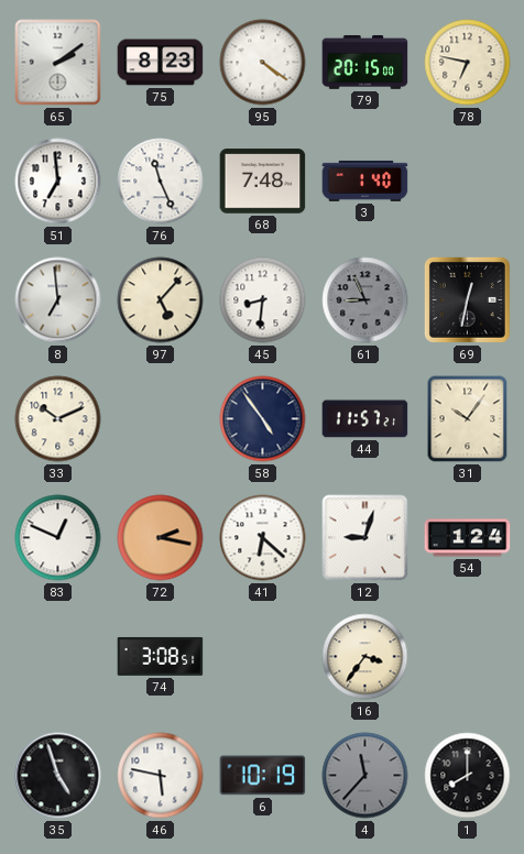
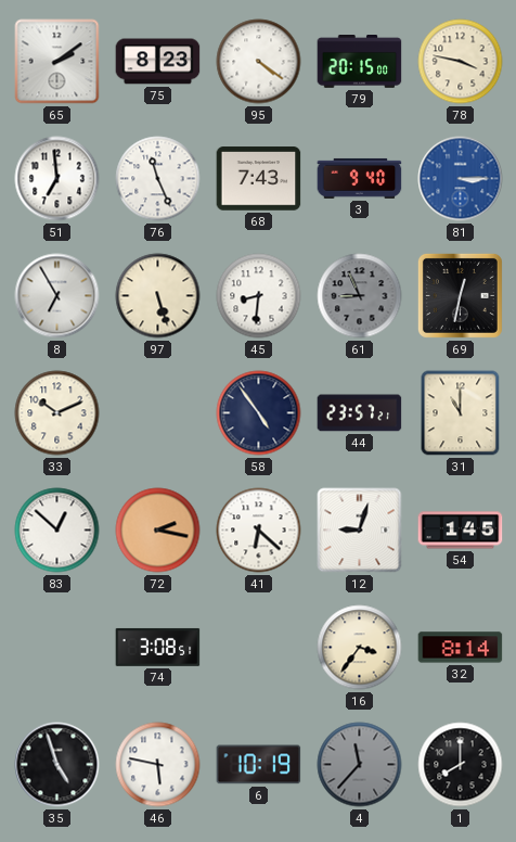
78: 6:47 -> 3:47
68: 7:48 -> 7:43
3: 1:40 -> 9:40
81: none -> 3:15
8: 6:59 -> 6:55
97: 5:07 -> 5:27
44: 11:57 -> 23:57
31: 10:06 -> 11:00
83: 12:49 -> 12:52
54: 1:24 -> 1:45
32: none -> 8:14
